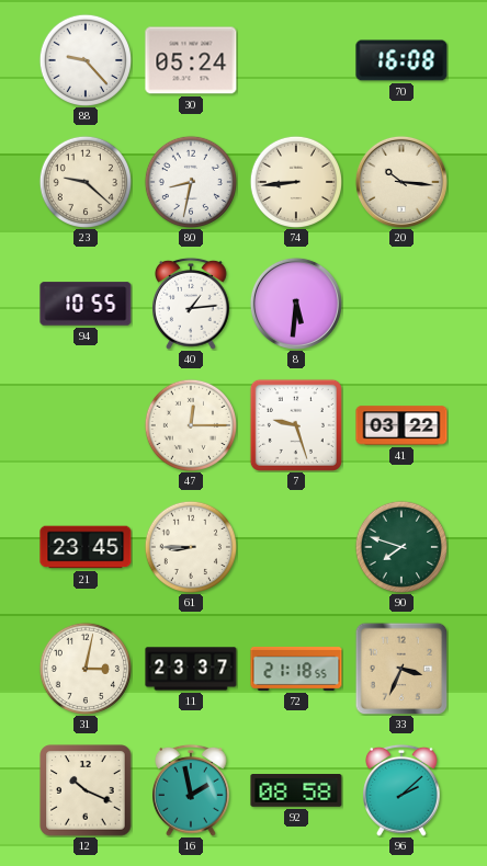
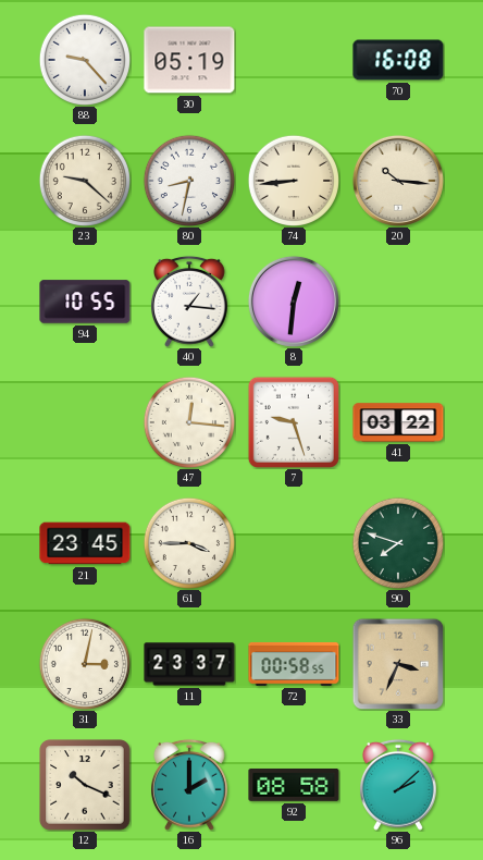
30: 05:24 -> 05:19
40: 1:14 -> 1:16
8: 5:31 -> 12:31
47: 12:15 -> 12:16
61: 8:45 -> 3:45
72: 21:18 -> 00:58
16: 1:58 -> 2:00
